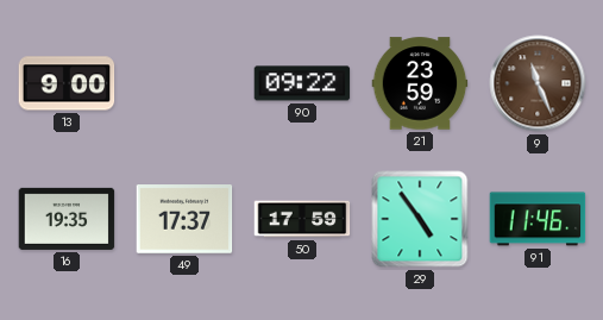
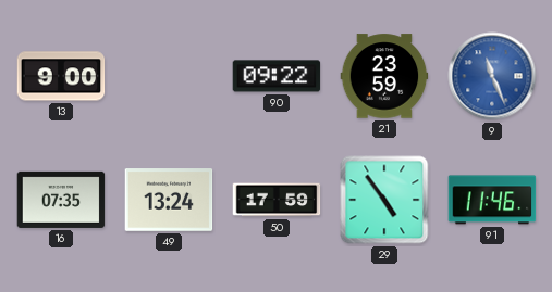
9 dial: brown -> blue
16: 19:35 -> 07:35
49: 17:37 -> 13:24
